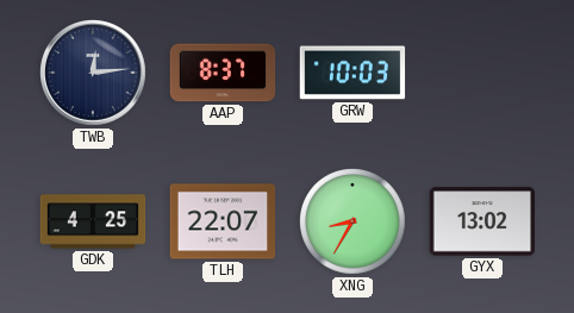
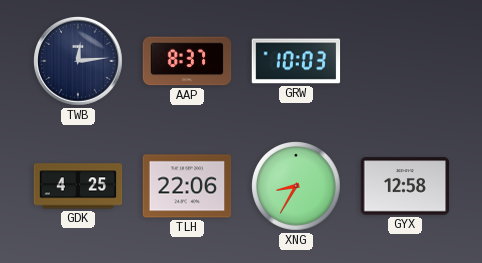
TLH: 22:07 -> 22:06
GYX: 13:02 -> 12:58
